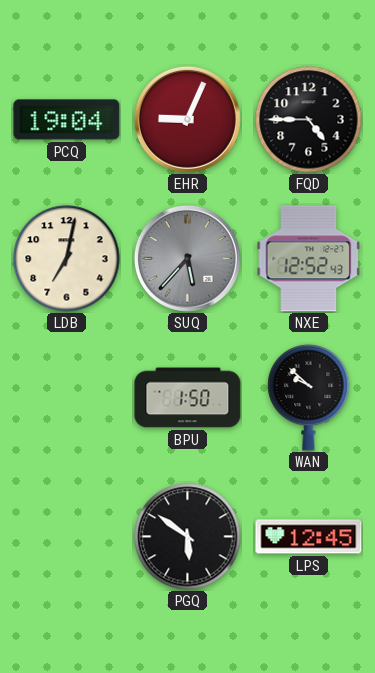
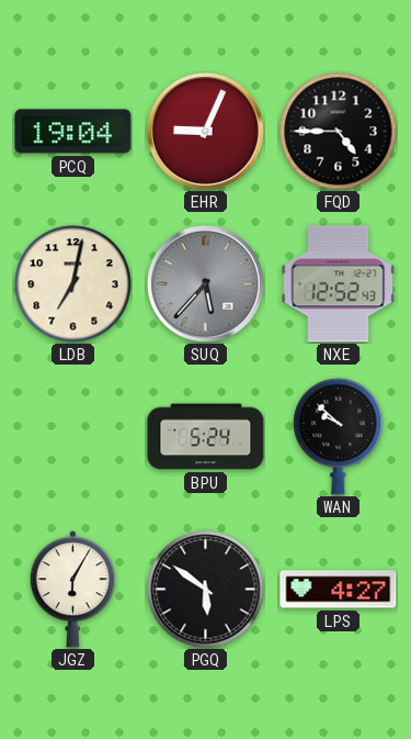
BPU: 1:50 -> 5:24
JGZ: none -> 6:05
LPS: 12:45 -> 4:27
